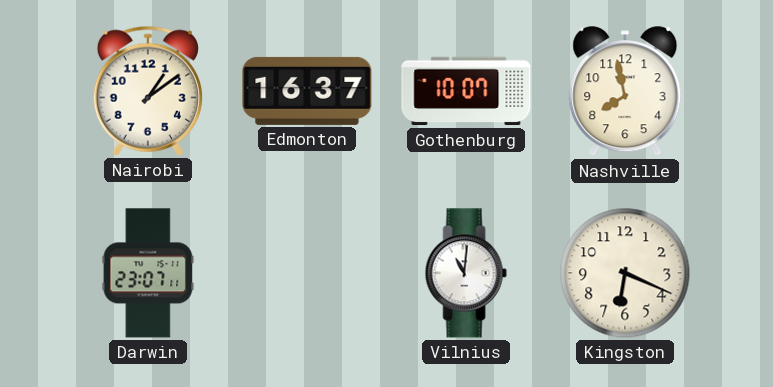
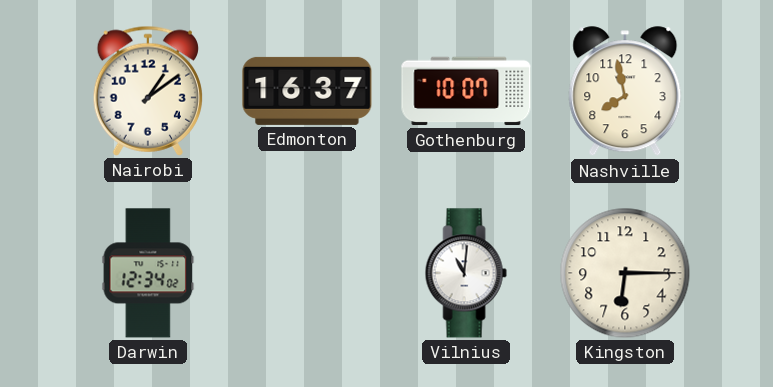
Darwin: 23:07 -> 12:34
Kingston: 6:19 -> 6:15
